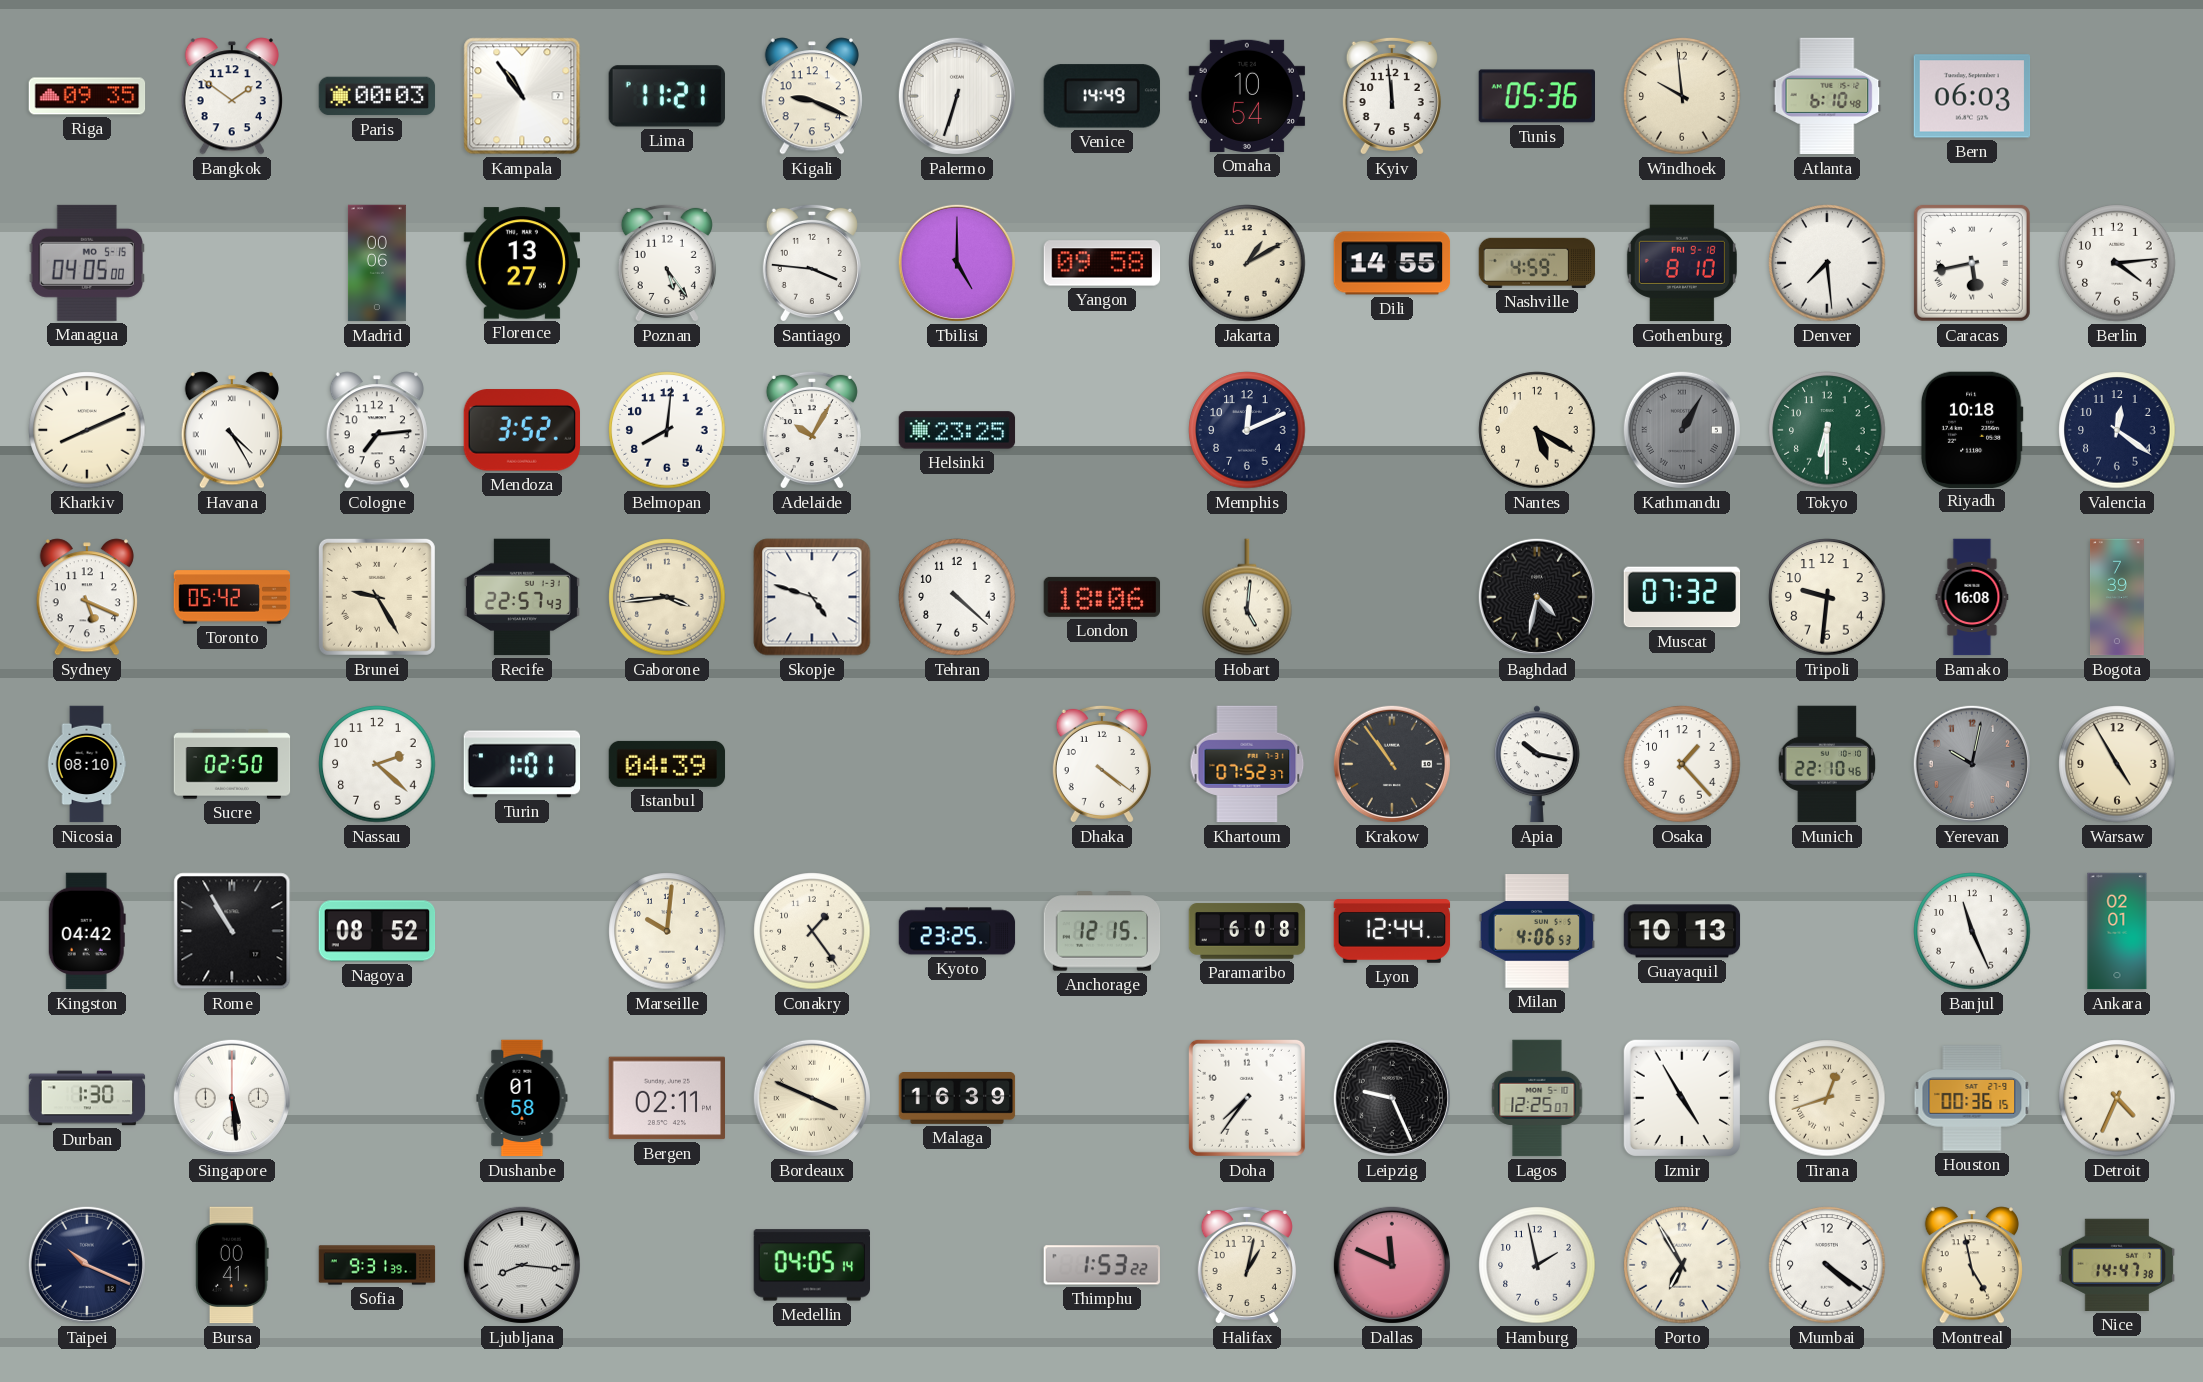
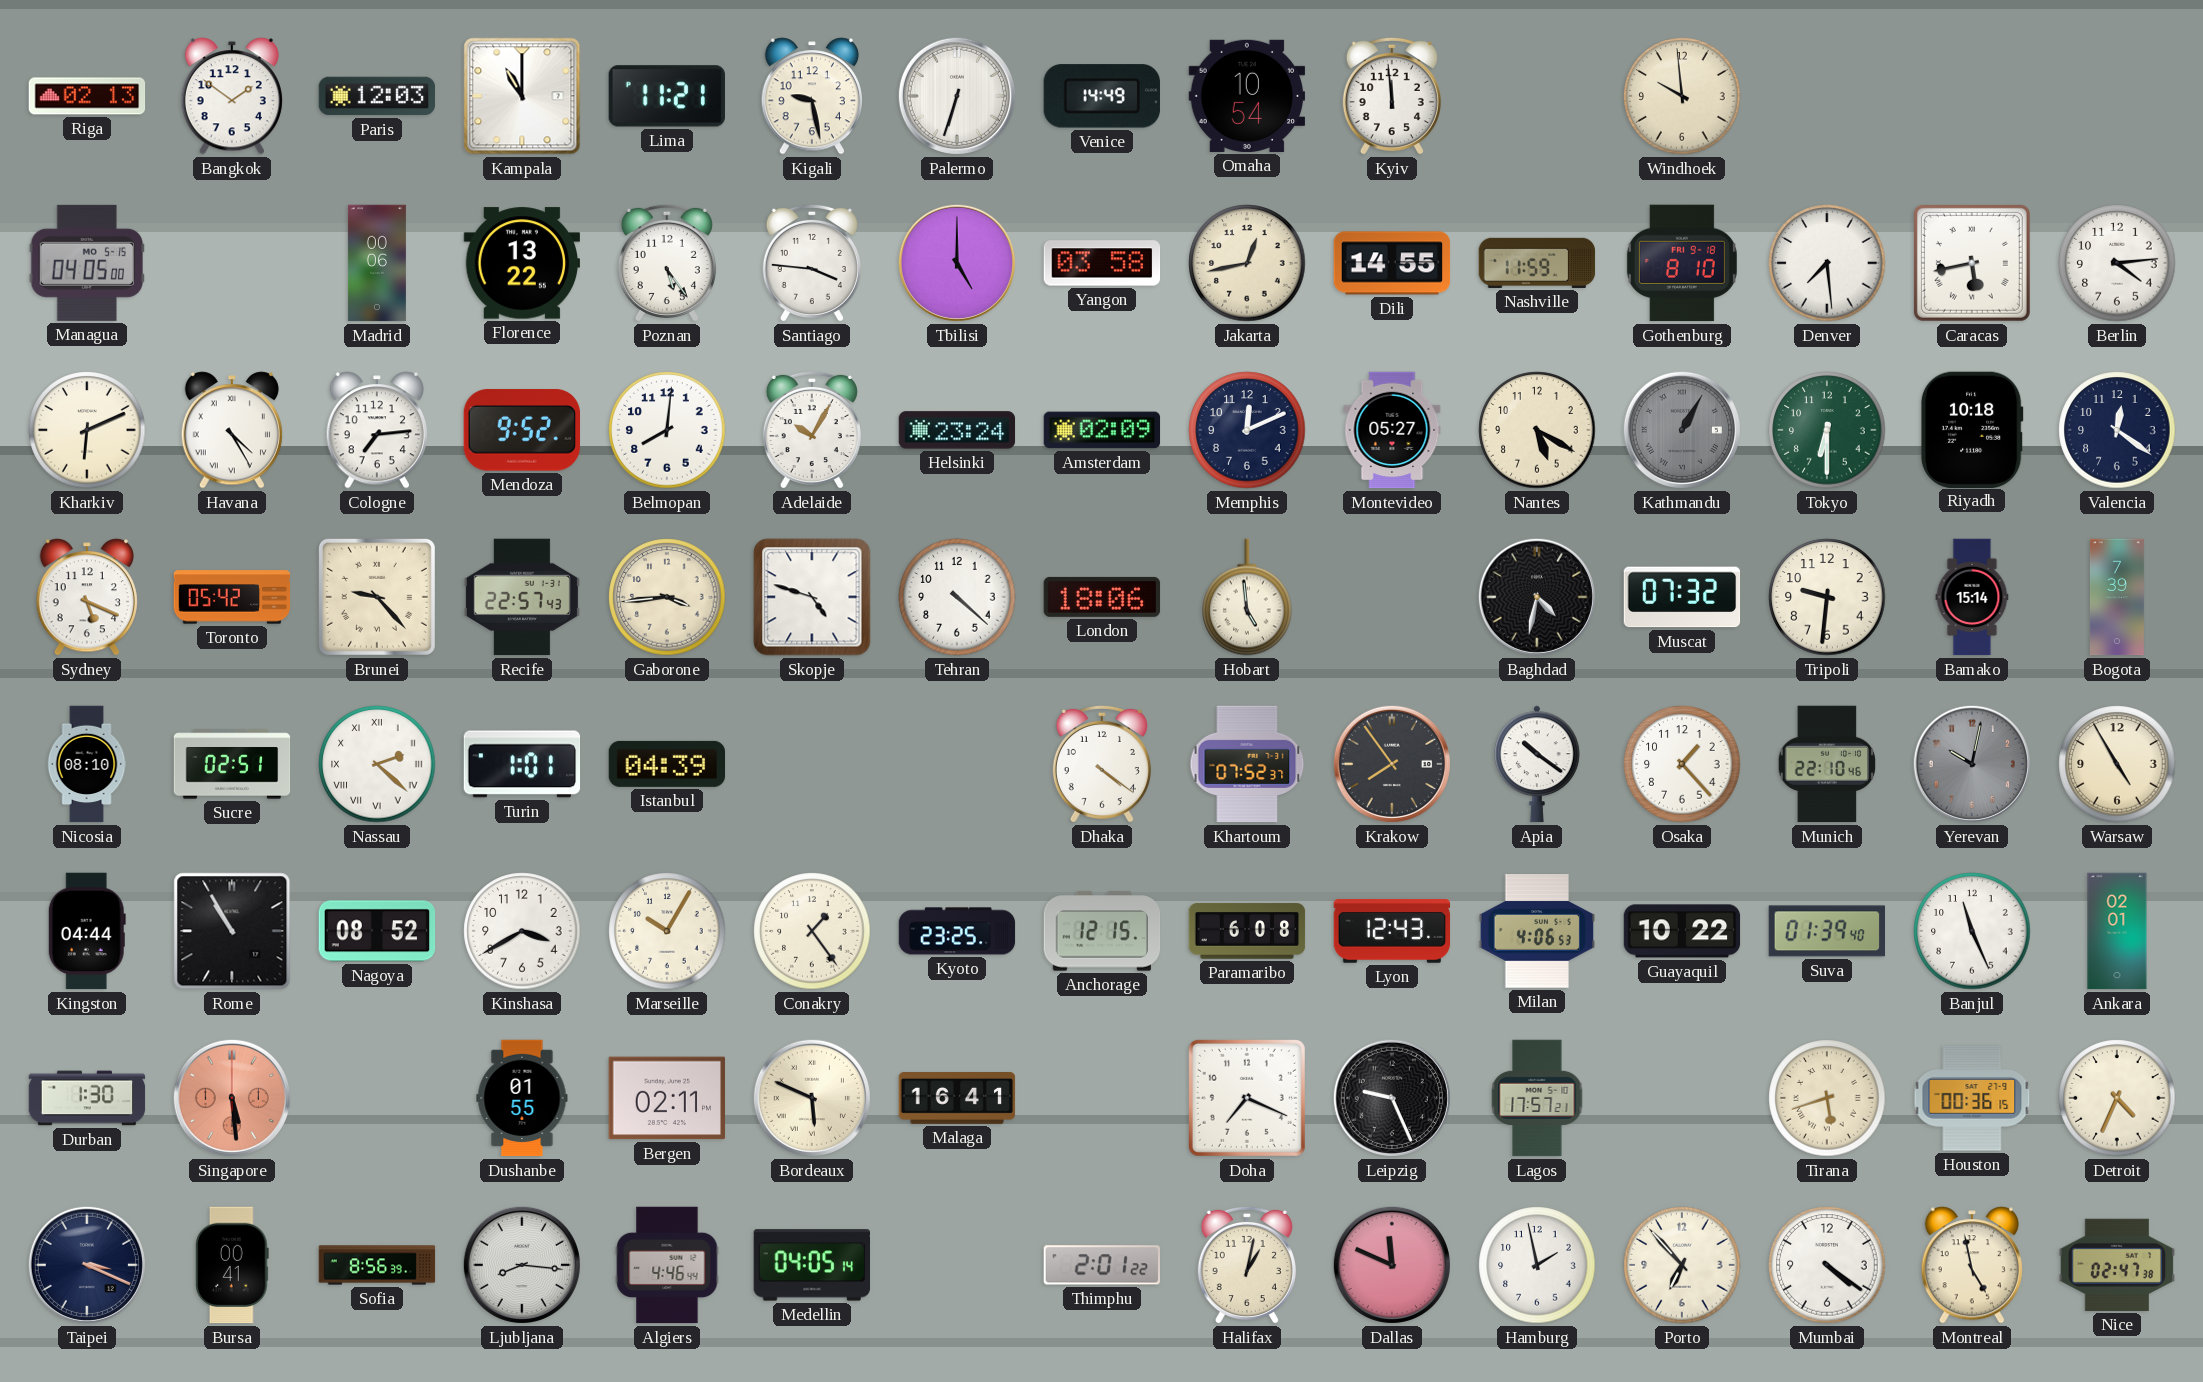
Riga: 09:35 -> 02:13
Paris: 00:03 -> 12:03
Kampala: 10:54 -> 11:00
Kigali: 9:19 -> 9:28
Tunis: 05:36 -> none
Atlanta: 6:10 -> none
Bern: 06:03 -> none
Florence: 13:27 -> 13:22
Yangon: 09:58 -> 03:58
Jakarta: 1:10 -> 12:43
Nashville: 4:59 -> 11:59
Kharkiv: 8:11 -> 6:11
Mendoza: 3:52 -> 9:52
Helsinki: 23:25 -> 23:24
Amsterdam: none -> 02:09
Montevideo: none -> 05:27
Brunei: 9:25 -> 9:23
Hobart: 5:01 -> 4:59
Bamako: 16:08 -> 15:14
Sucre: 02:50 -> 02:51
Nassau numerals: Arabic -> Roman
Krakow: 10:54 -> 7:54
Apia: 10:17 -> 10:21
Kingston: 04:42 -> 04:44
Kinshasa: none -> 3:40
Marseille: 10:01 -> 10:05
Lyon: 12:44 -> 12:43
Guayaquil: 10:13 -> 10:22
Suva: none -> 01:39
Singapore dial: white -> salmon
Dushanbe: 01:58 -> 01:55
Bordeaux: 3:49 -> 5:49
Malaga: 16:39 -> 16:41
Doha: 7:36 -> 7:19
Lagos: 12:25 -> 17:57
Izmir: 4:55 -> none
Tirana: 12:42 -> 5:42
Taipei: 10:19 -> 3:19
Sofia: 9:31 -> 8:56
Algiers: none -> 4:46
Thimphu: 1:53 -> 2:01
Porto: 6:55 -> 6:53
Nice: 14:47 -> 02:47
